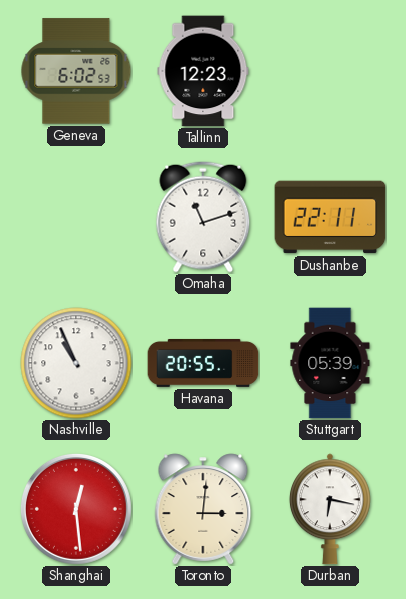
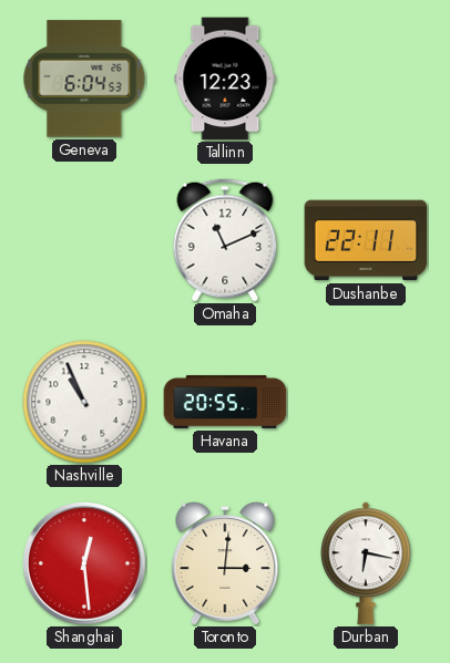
Geneva: 6:02 -> 6:04
Omaha: 11:12 -> 11:11
Stuttgart: 05:39 -> none
